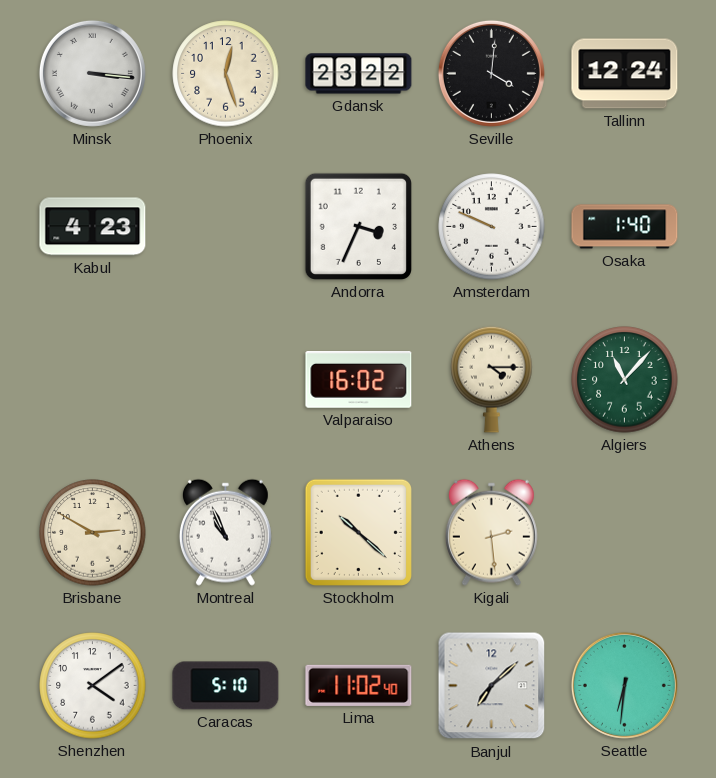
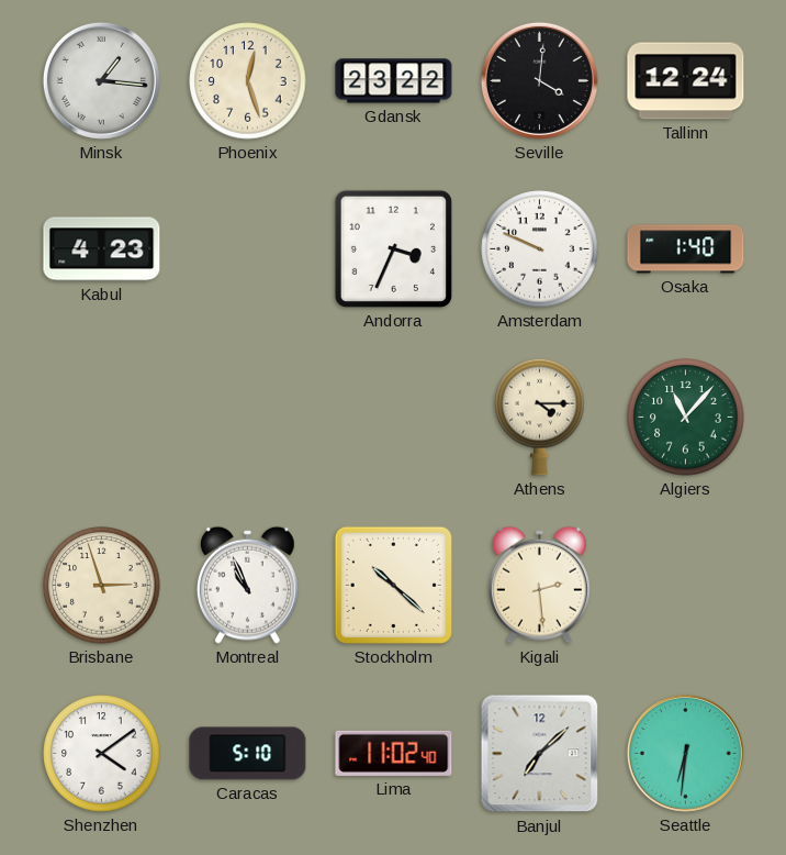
Minsk: 3:16 -> 1:16
Valparaiso: 16:02 -> none
Brisbane: 2:50 -> 2:57
